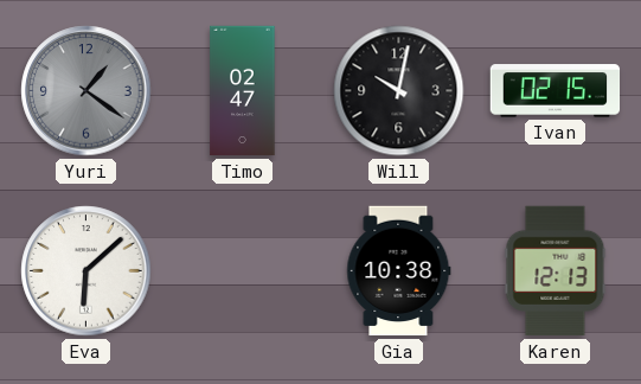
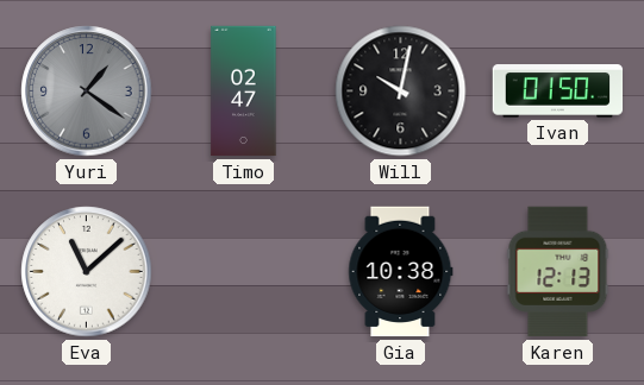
Ivan: 02:15 -> 01:50
Eva: 6:08 -> 11:08
